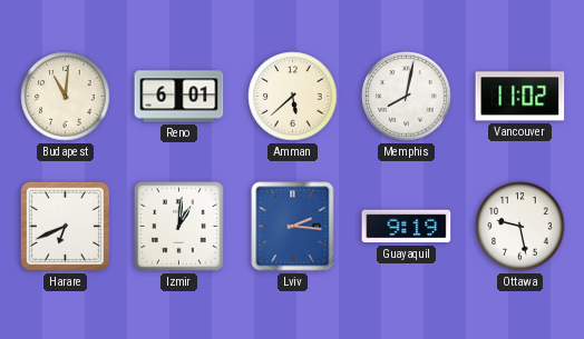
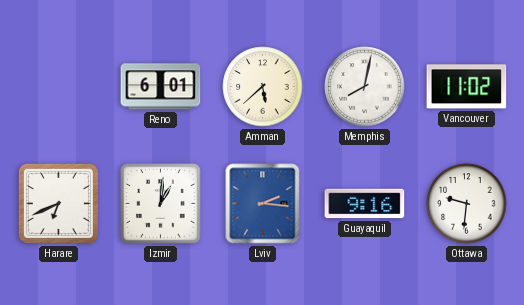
Budapest: 11:01 -> none
Guayaquil: 9:19 -> 9:16
Ottawa: 9:28 -> 9:31
